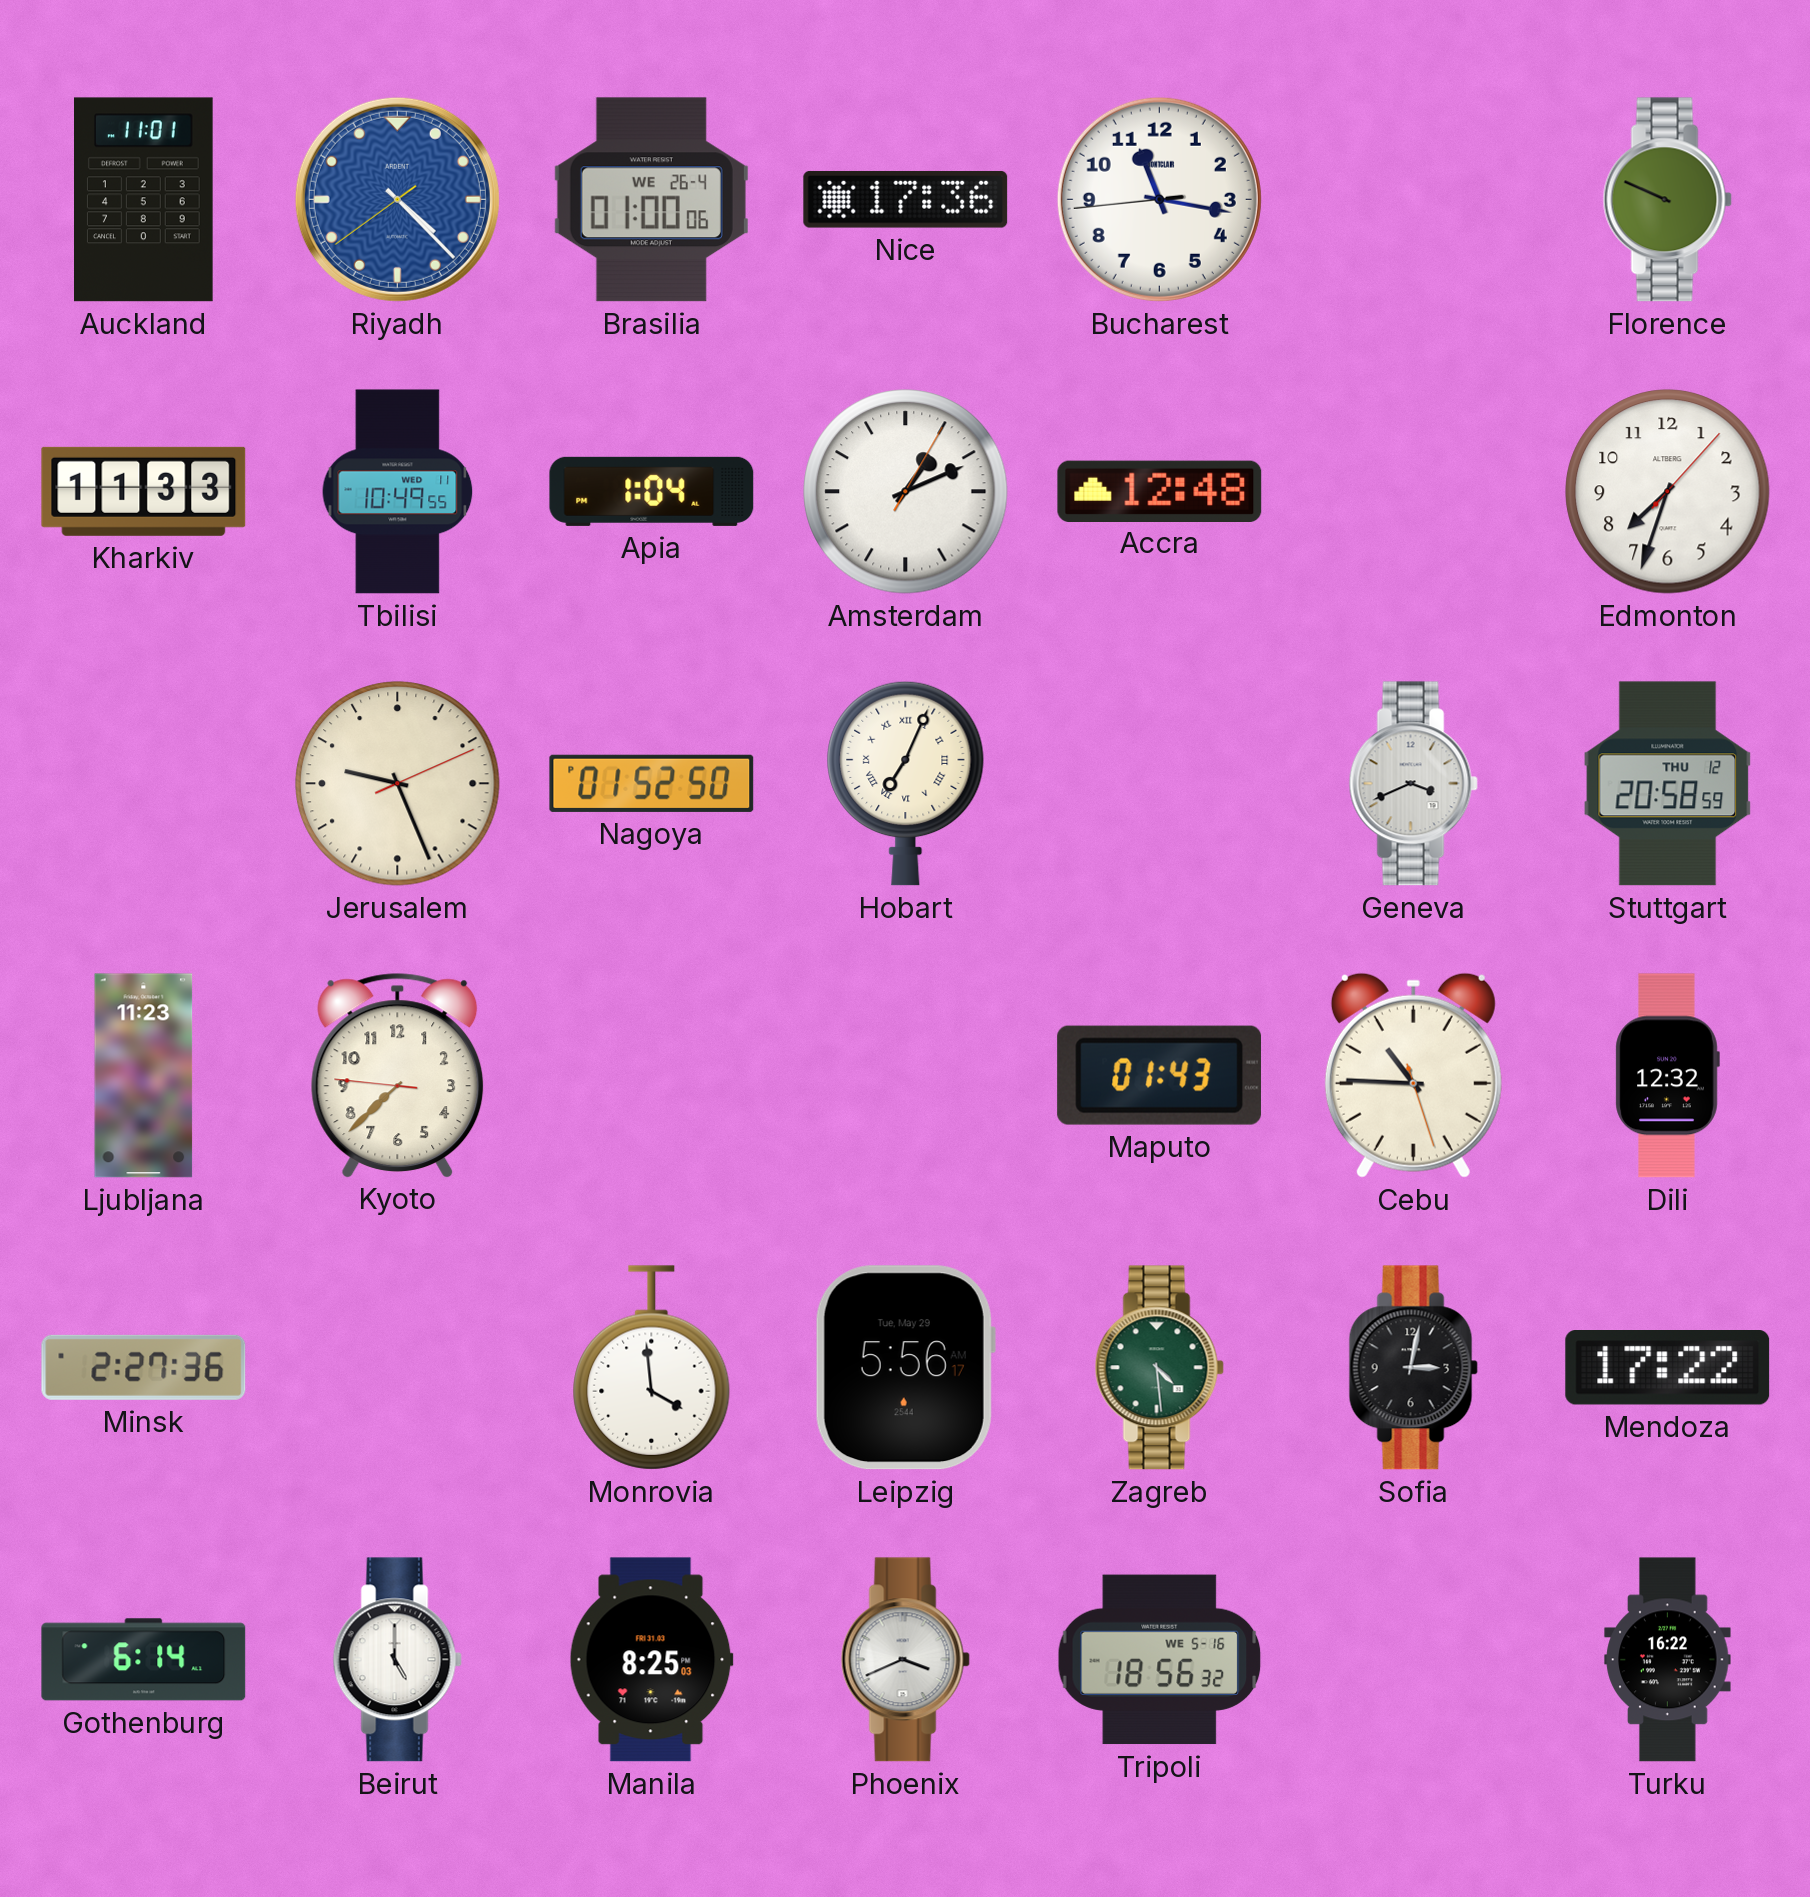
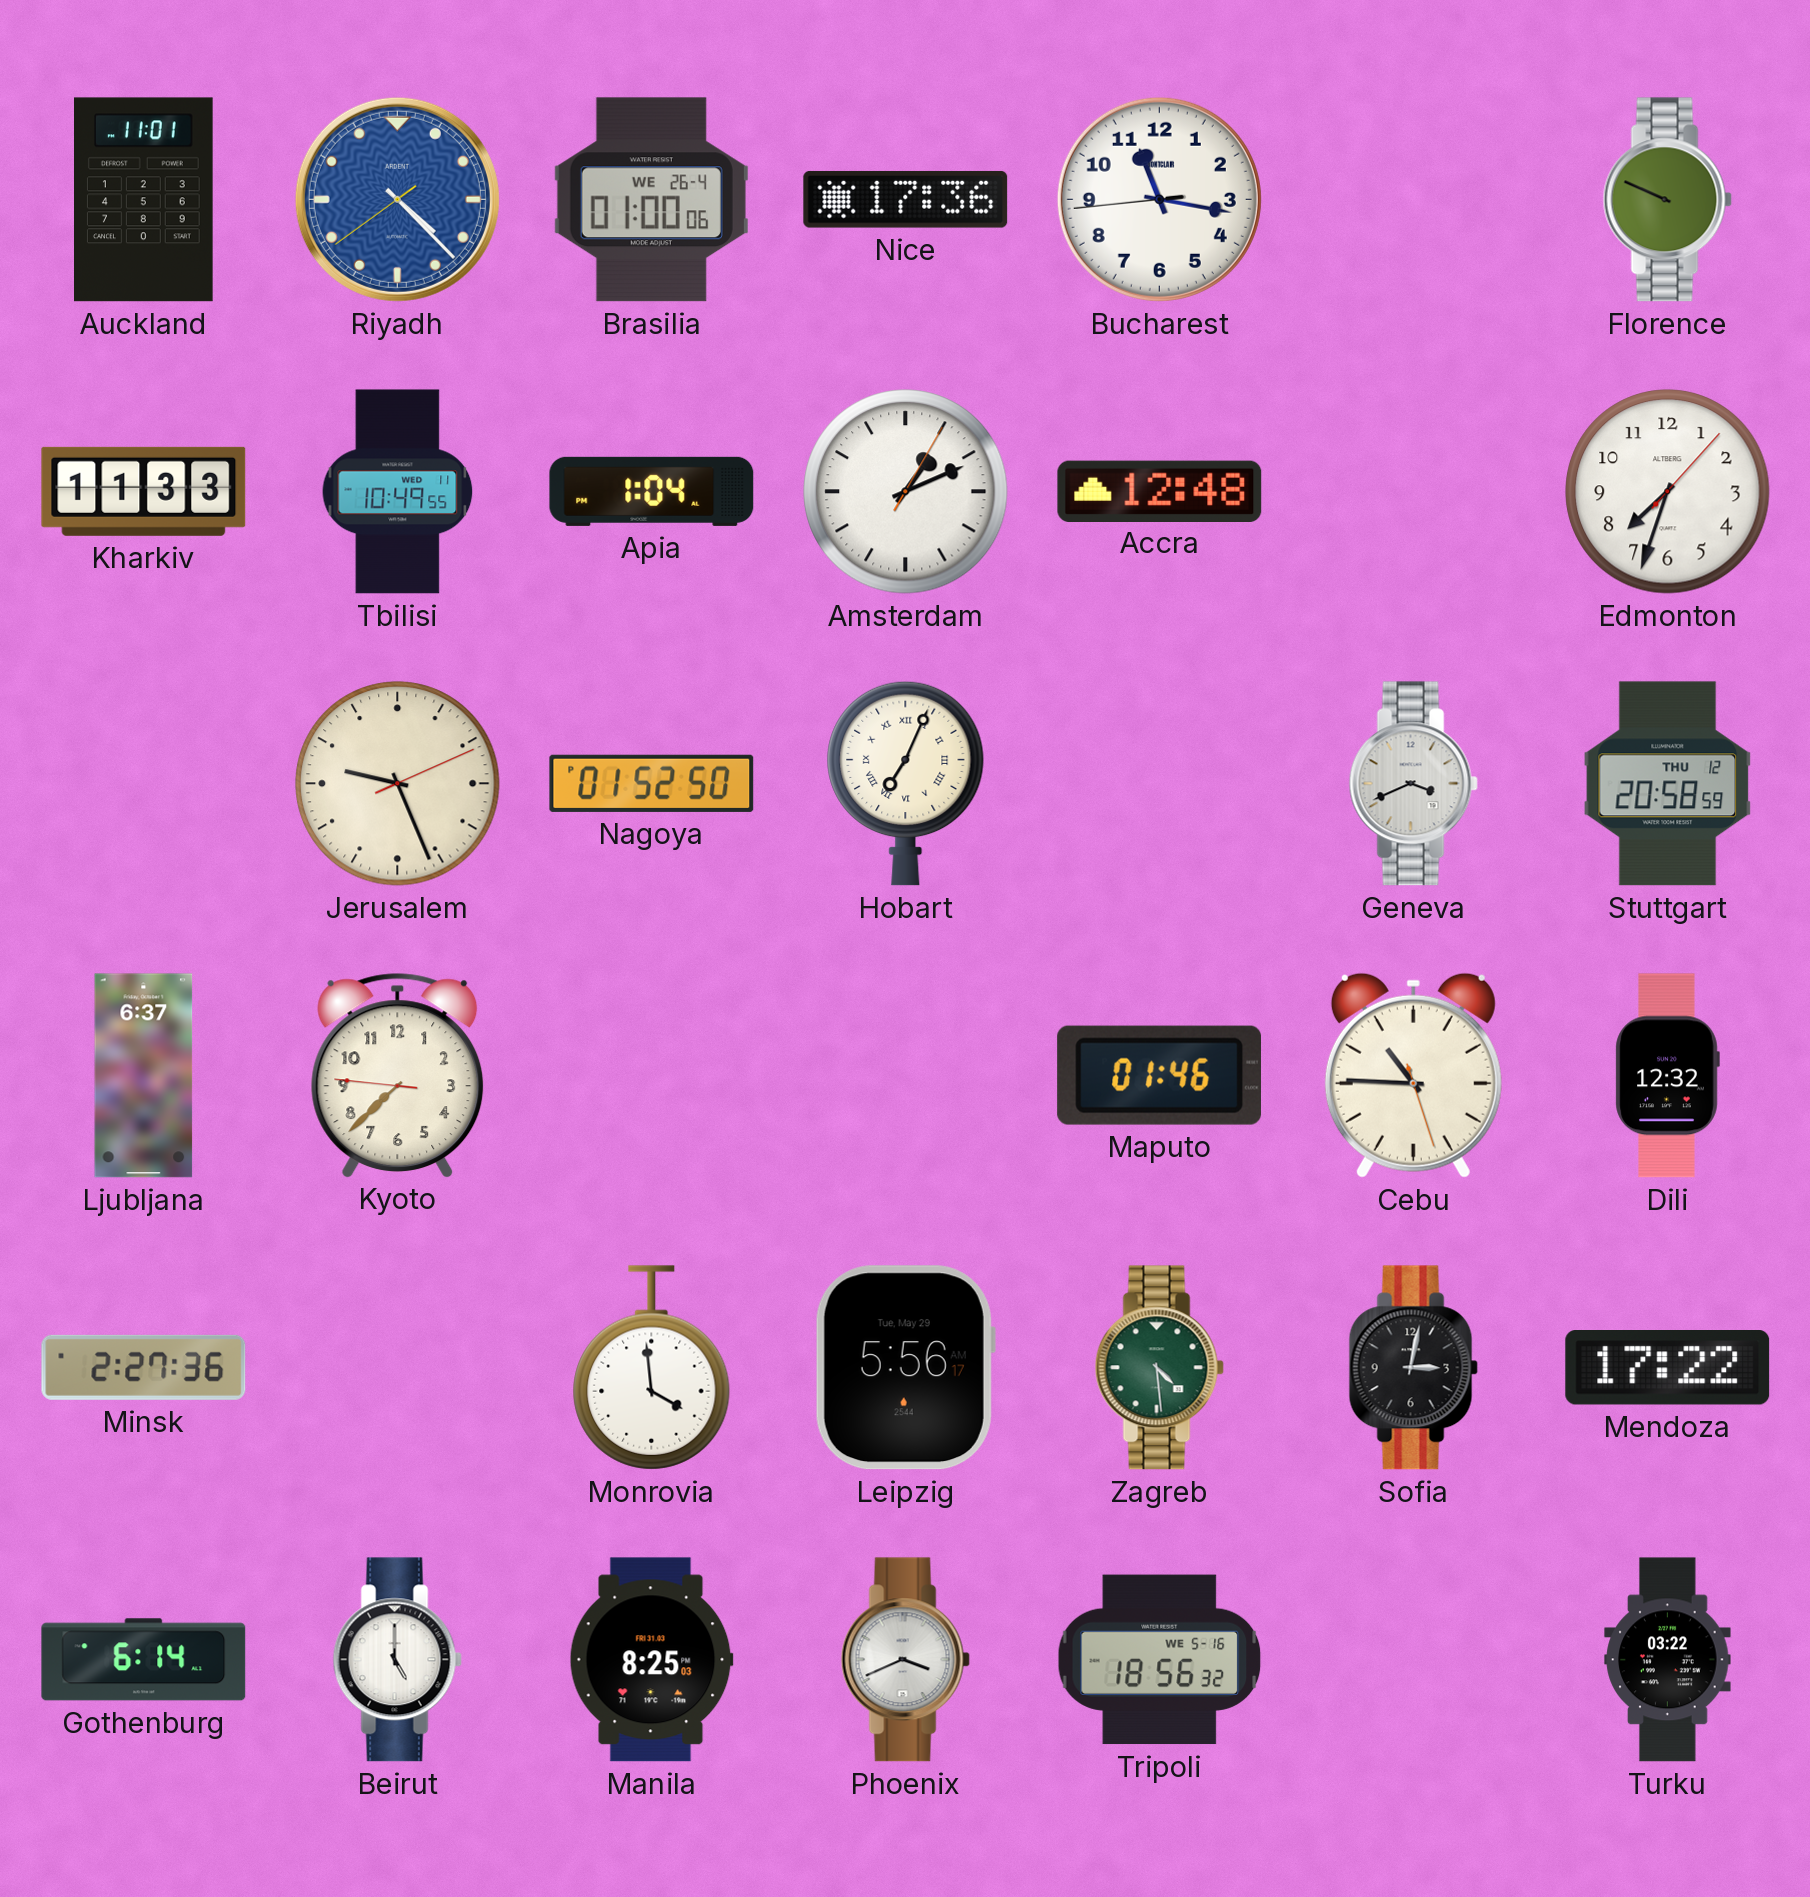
Ljubljana: 11:23 -> 6:37
Maputo: 01:43 -> 01:46
Turku: 16:22 -> 03:22
